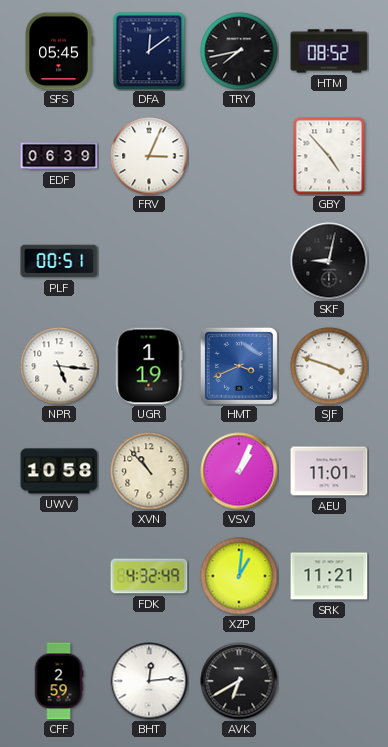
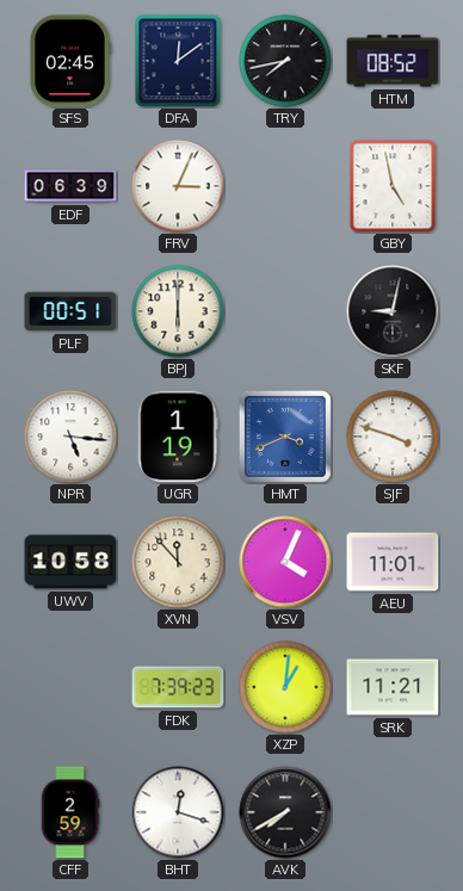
SFS: 05:45 -> 02:45
GBY: 4:53 -> 4:58
BPJ: none -> 6:00
XVN: 10:53 -> 11:53
VSV: 1:04 -> 4:04
FDK: 4:32 -> 7:39
BHT: 12:14 -> 12:18
AVK: 6:40 -> 7:40
